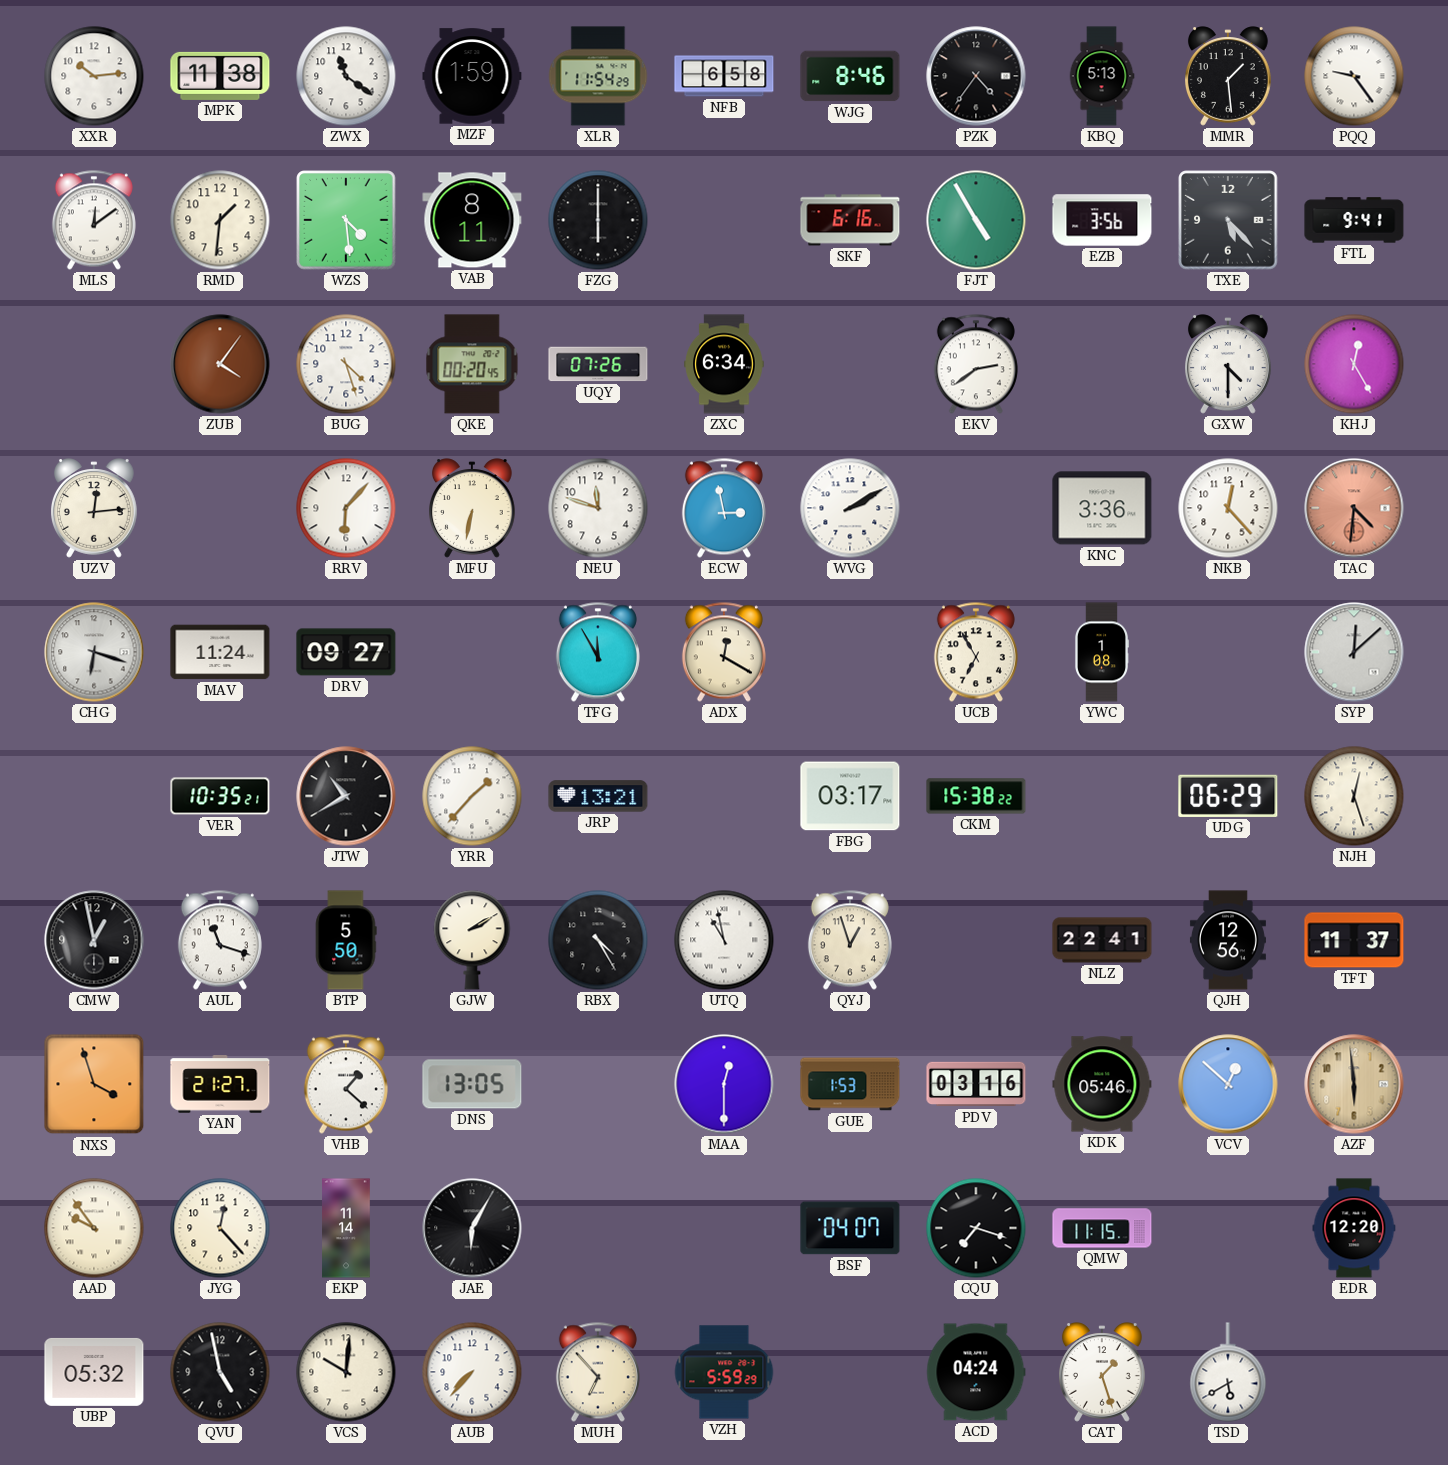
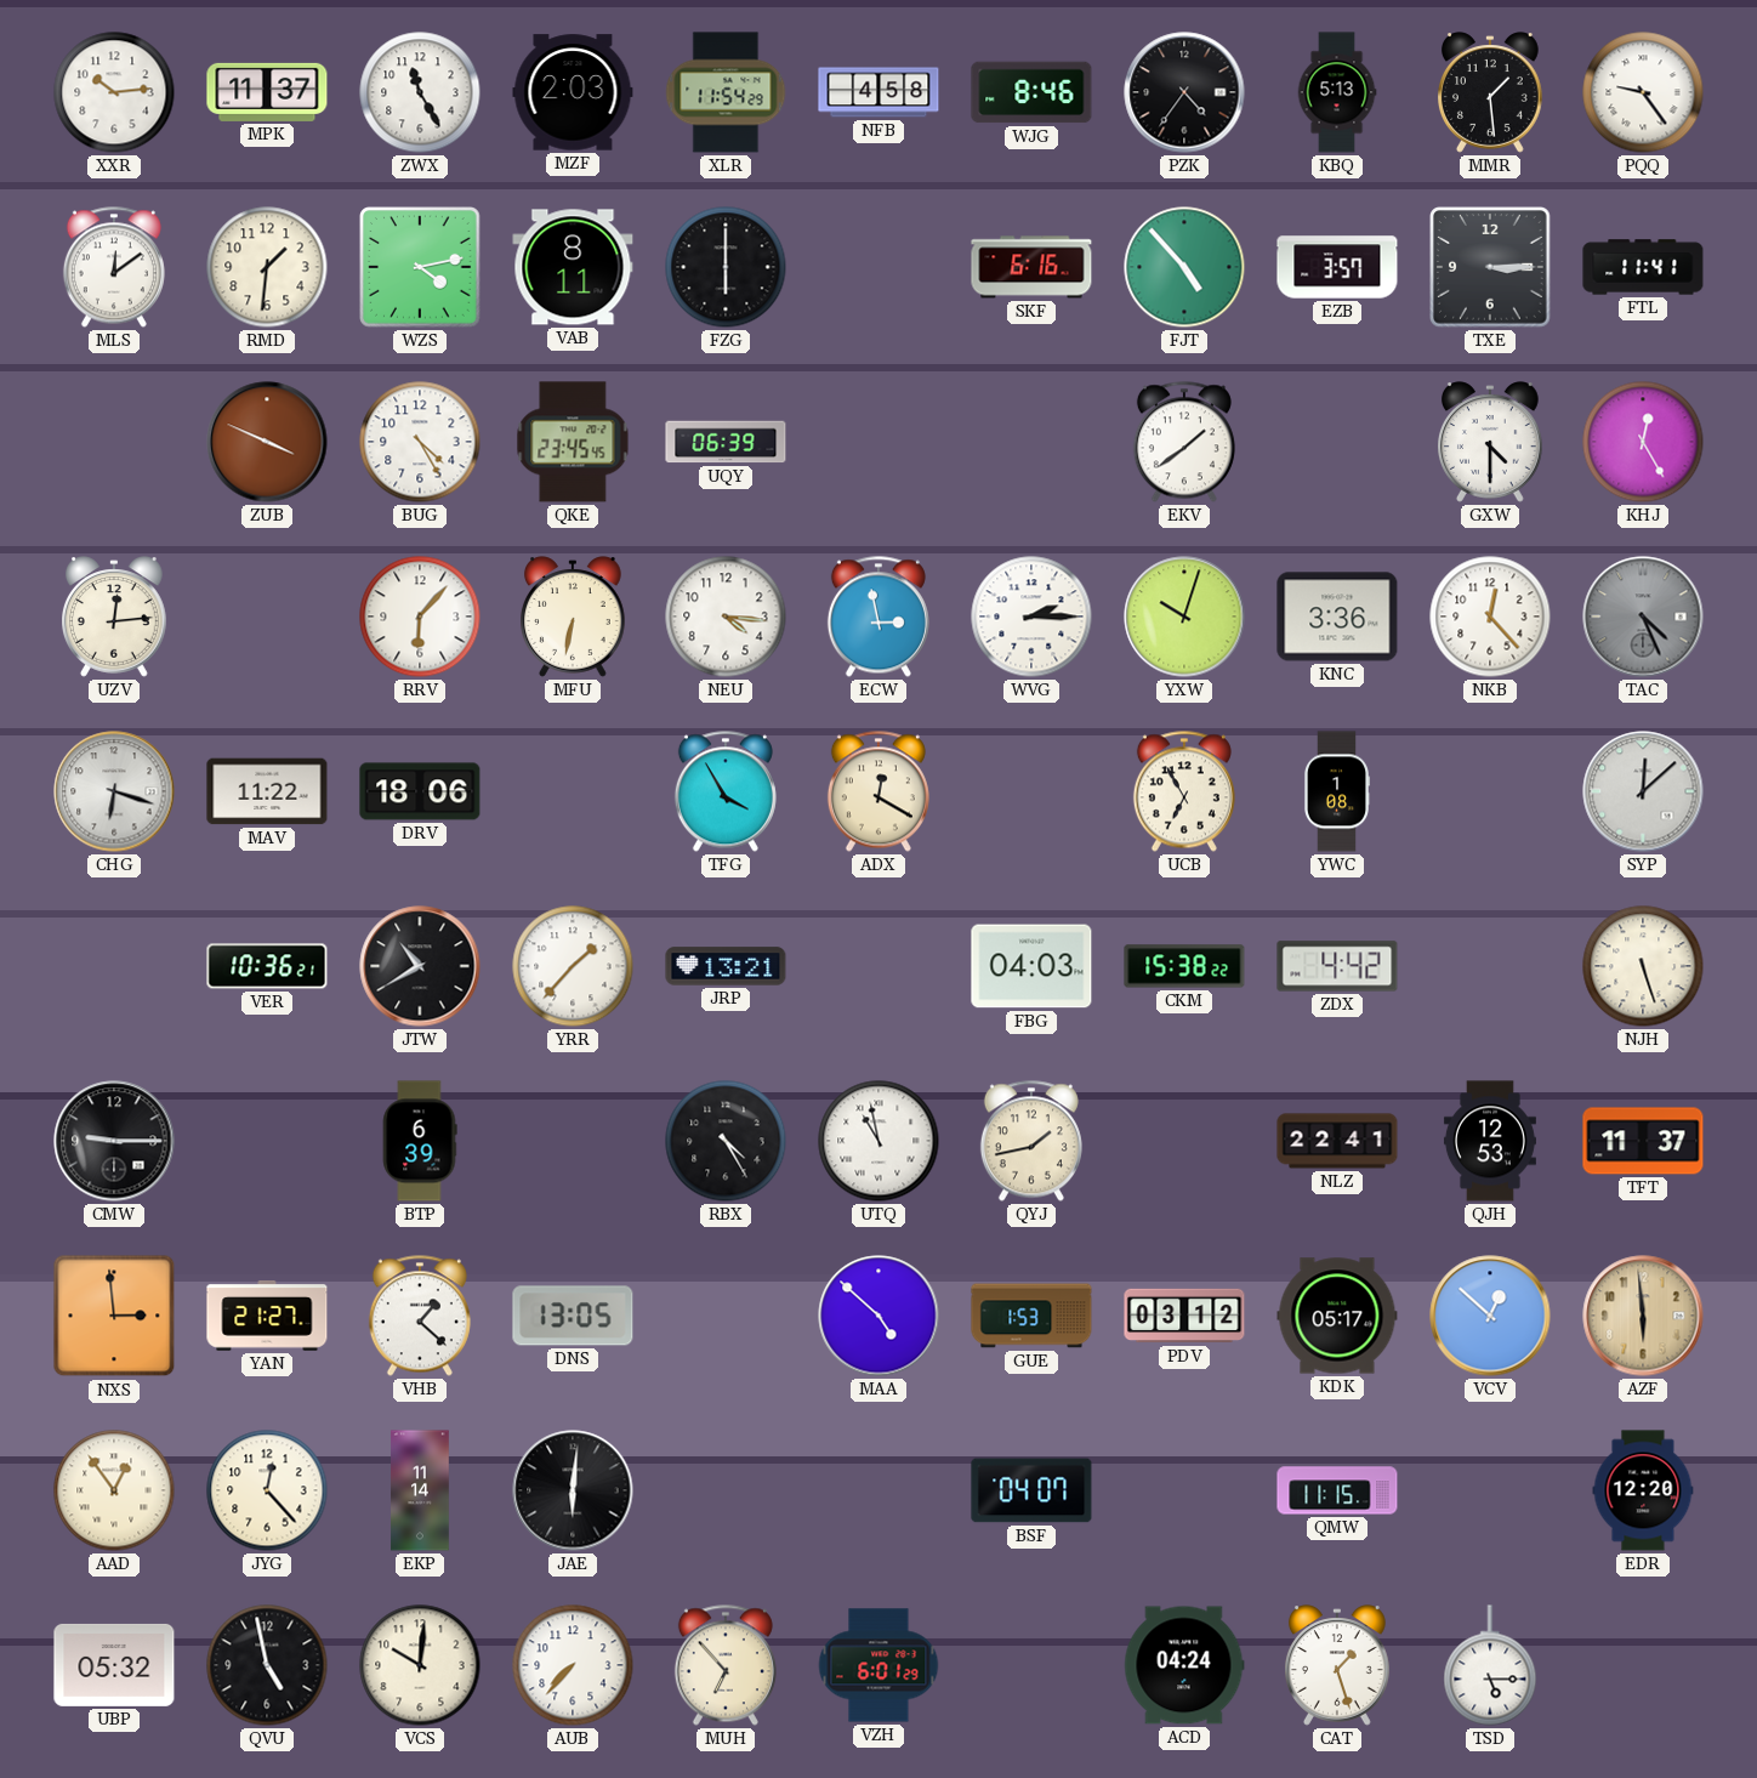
MPK: 11:38 -> 11:37
ZWX: 11:21 -> 11:25
MZF: 1:59 -> 2:03
NFB: 6:58 -> 4:58
WZS: 4:29 -> 4:13
FJT: 4:55 -> 4:53
EZB: 3:56 -> 3:57
TXE: 5:23 -> 3:15
FTL: 9:41 -> 11:41
ZUB: 4:06 -> 3:49
BUG: 4:27 -> 4:25
QKE: 00:20 -> 23:45
UQY: 07:26 -> 06:39
ZXC: 6:34 -> none
EKV: 2:39 -> 1:39
NEU: 11:48 -> 4:16
WVG: 2:10 -> 2:15
YXW: none -> 10:03
TAC: 4:31 -> 4:26
TAC dial: salmon -> grey
MAV: 11:24 -> 11:22
DRV: 09:27 -> 18:06
TFG: 11:55 -> 3:55
VER: 10:35 -> 10:36
FBG: 03:17 -> 04:03
ZDX: none -> 4:42
UDG: 06:29 -> none
NJH: 12:27 -> 5:27
CMW: 12:58 -> 9:15
AUL: 11:18 -> none
BTP: 5:50 -> 6:39
GJW: 2:10 -> none
QYJ: 12:57 -> 1:43
QJH: 12:56 -> 12:53
NXS: 3:57 -> 2:59
MAA: 12:30 -> 4:52
PDV: 03:16 -> 03:12
KDK: 05:46 -> 05:17
AAD: 9:54 -> 12:54
JAE: 6:05 -> 6:01
CQU: 7:18 -> none
VZH: 5:59 -> 6:01
TSD: 5:40 -> 5:15
